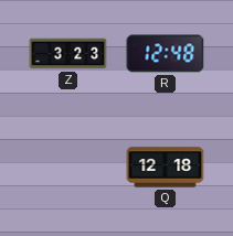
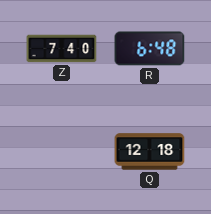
Z: 3:23 -> 7:40
R: 12:48 -> 6:48
